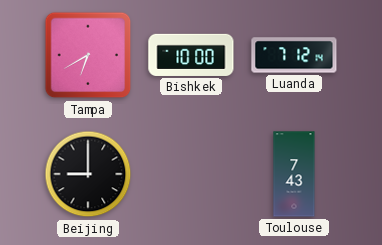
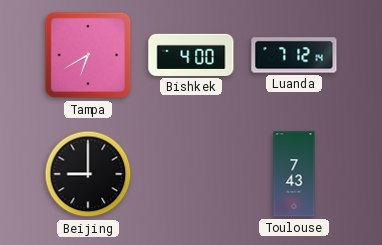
Bishkek: 10:00 -> 4:00
